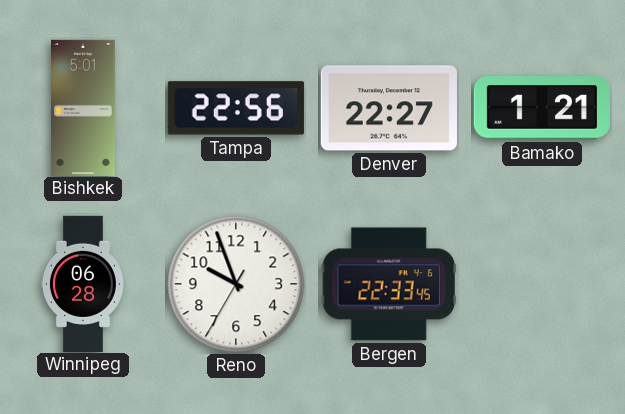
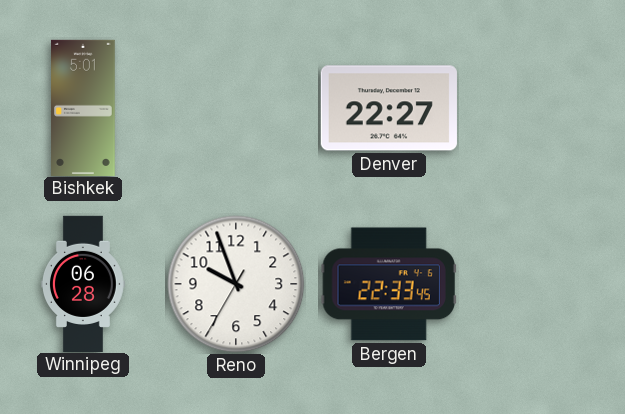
Tampa: 22:56 -> none
Bamako: 1:21 -> none
